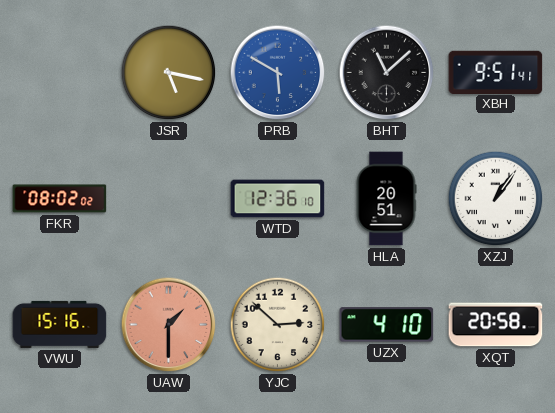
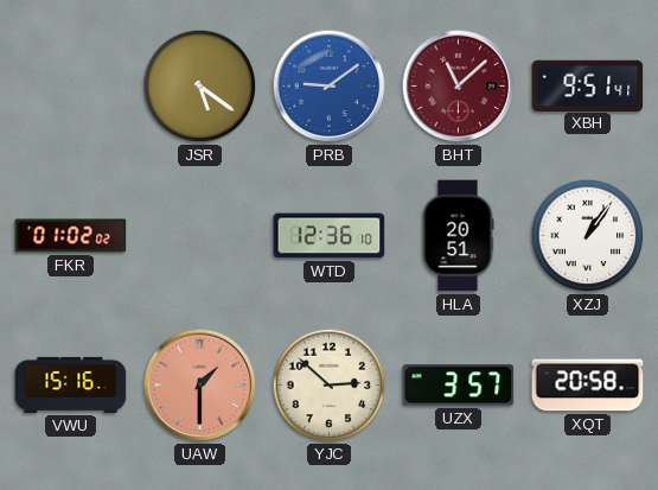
JSR: 5:17 -> 5:21
PRB: 5:50 -> 9:09
BHT dial: black -> burgundy
FKR: 08:02 -> 01:02
UZX: 4:10 -> 3:57
